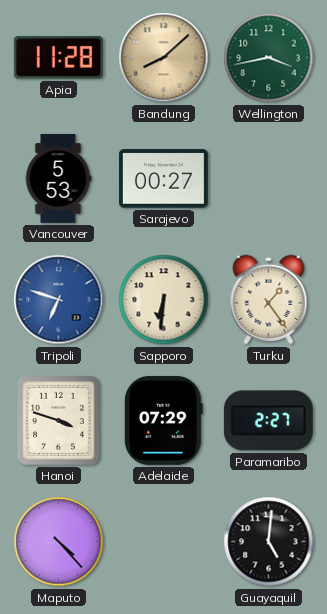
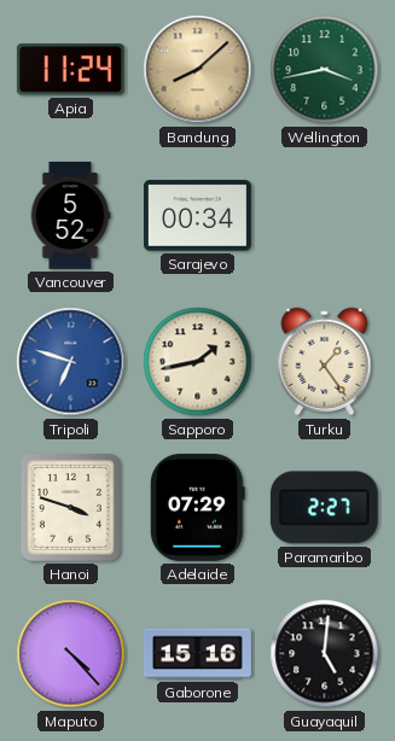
Apia: 11:28 -> 11:24
Vancouver: 5:53 -> 5:52
Sarajevo: 00:27 -> 00:34
Sapporo: 6:31 -> 1:43
Gaborone: none -> 15:16
